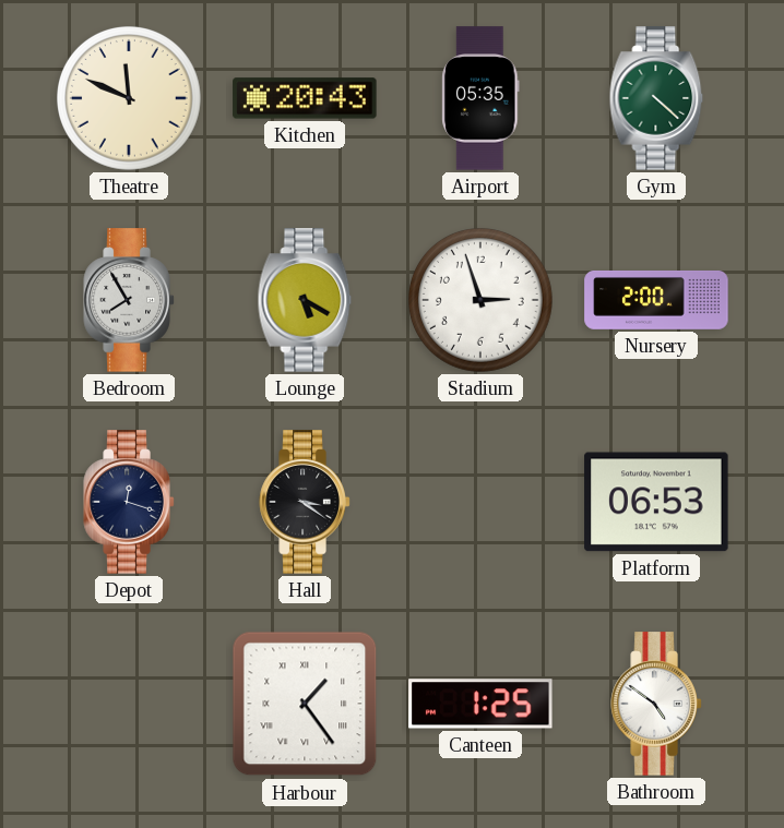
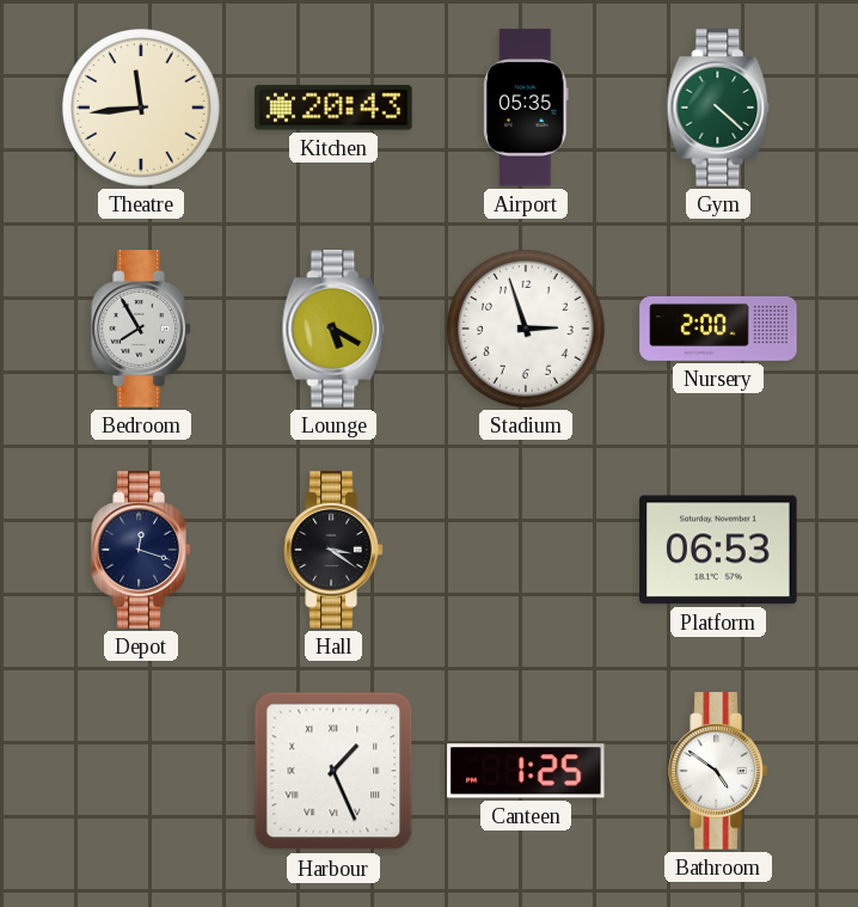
Theatre: 11:49 -> 11:44
Harbour: 1:24 -> 1:26
